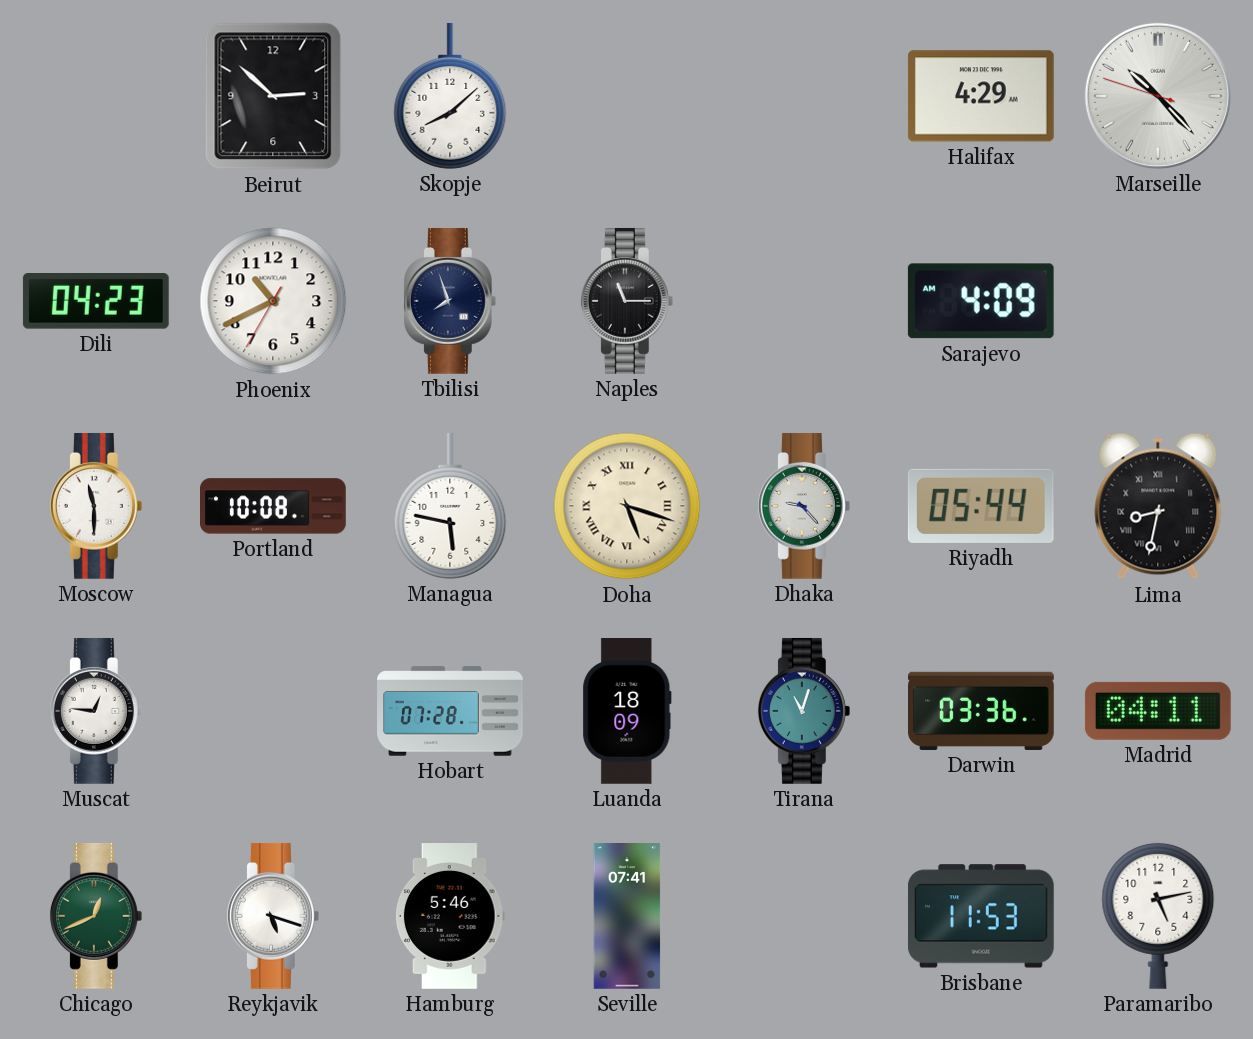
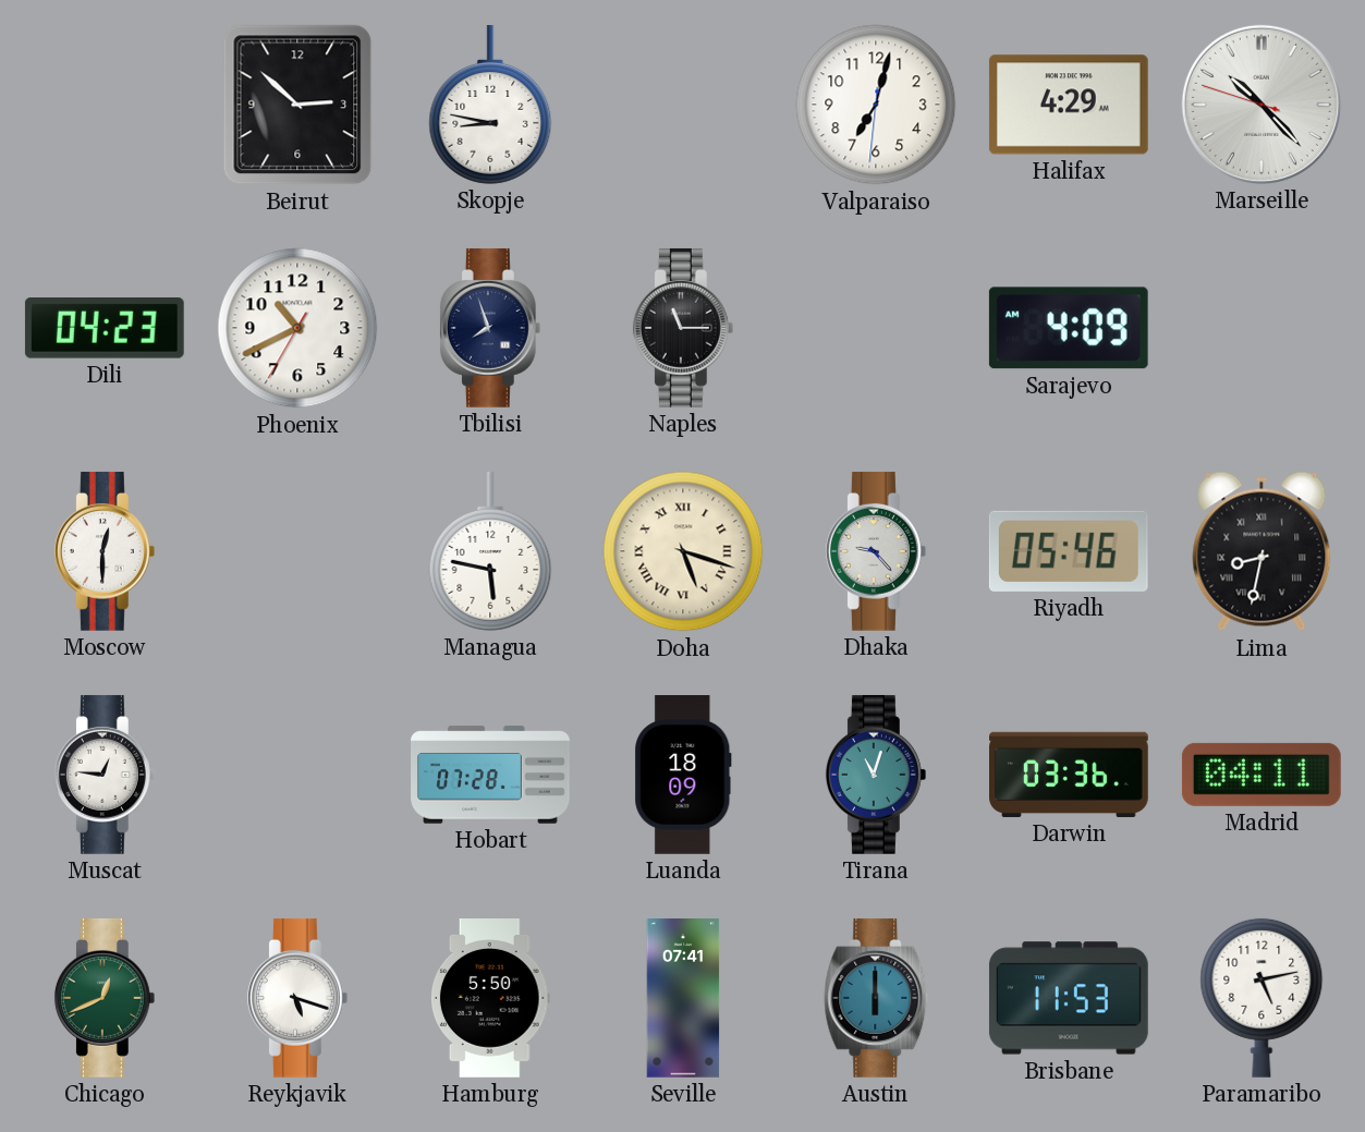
Skopje: 8:08 -> 8:47
Valparaiso: none -> 7:02
Moscow: 11:30 -> 12:30
Portland: 10:08 -> none
Riyadh: 05:44 -> 05:46
Hamburg: 5:46 -> 5:50
Austin: none -> 6:00
